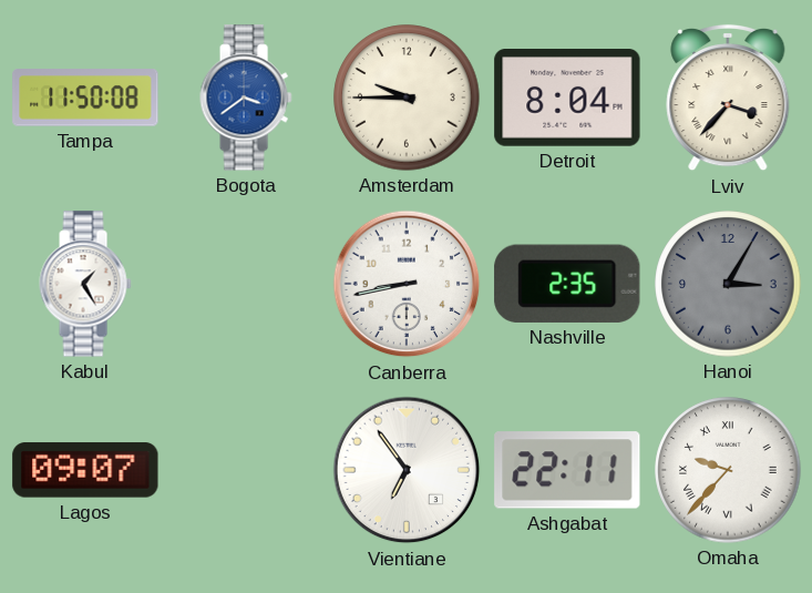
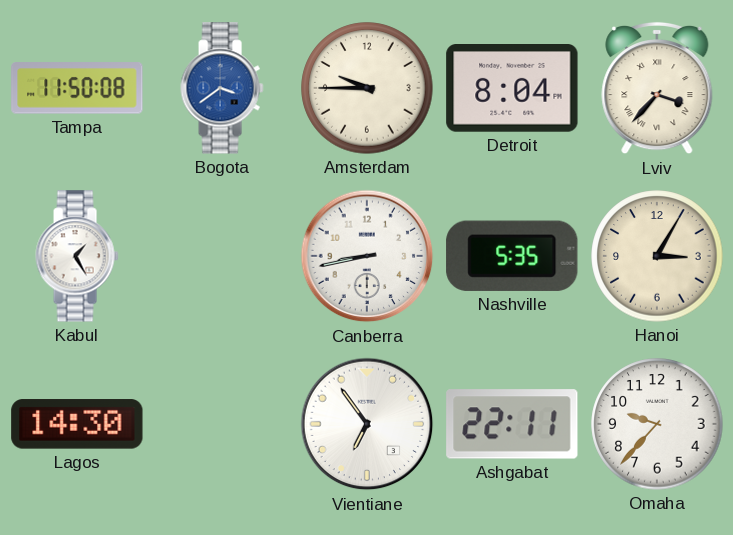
Nashville: 2:35 -> 5:35
Hanoi dial: grey -> cream
Lagos: 09:07 -> 14:30
Omaha numerals: Roman -> Arabic
